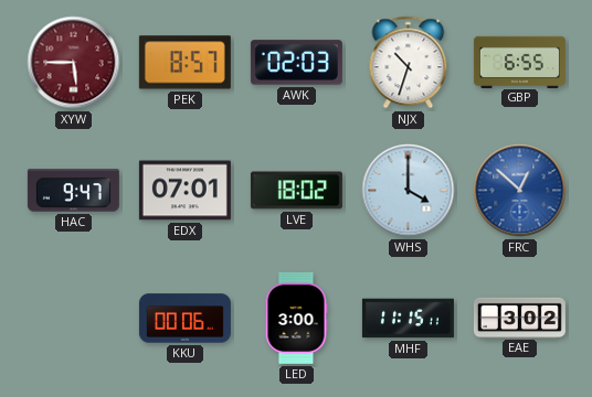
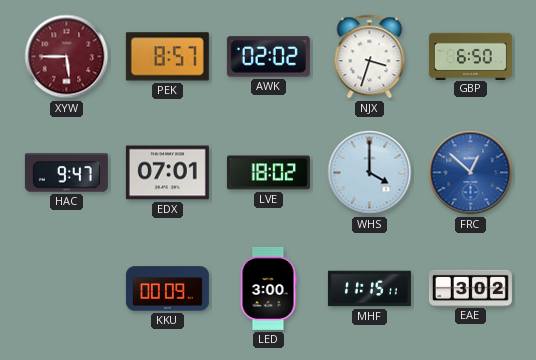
AWK: 02:03 -> 02:02
NJX: 10:33 -> 3:33
GBP: 6:55 -> 6:50
KKU: 00:06 -> 00:09
